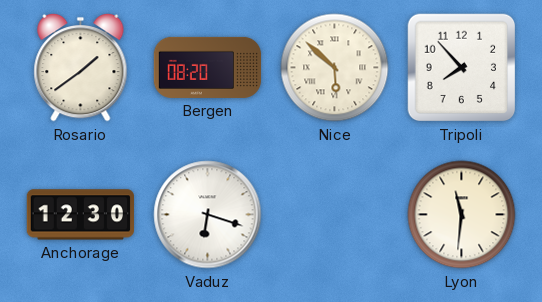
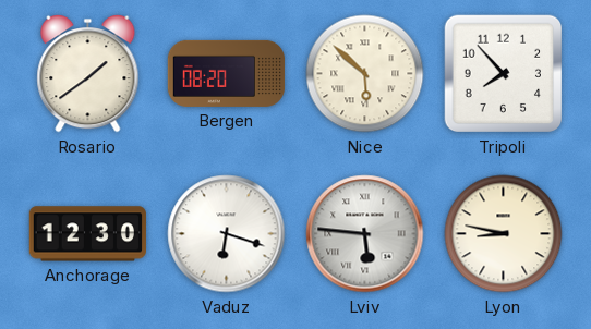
Lviv: none -> 5:46
Lyon: 11:31 -> 8:47
